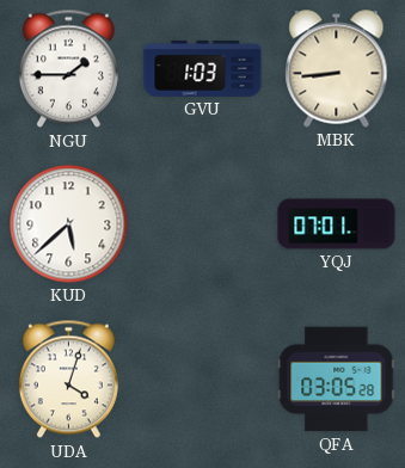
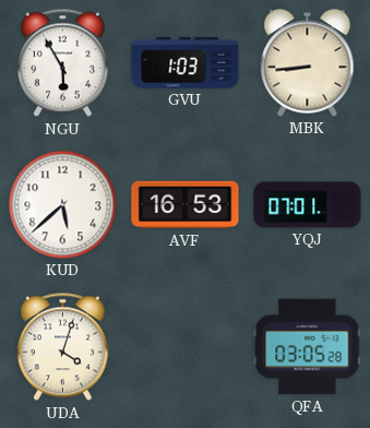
NGU: 1:45 -> 5:55
AVF: none -> 16:53
